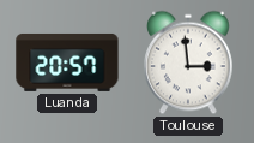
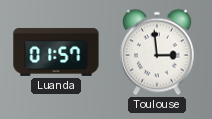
Luanda: 20:57 -> 01:57
